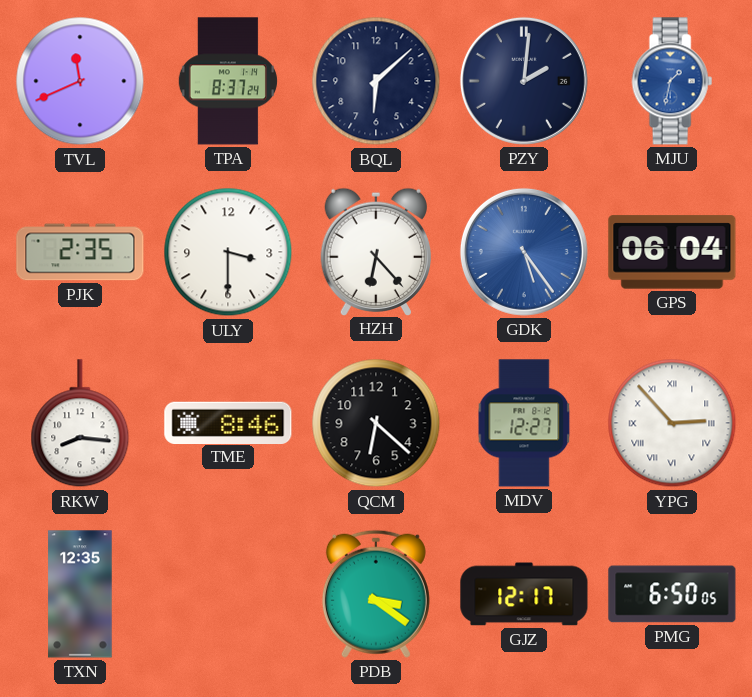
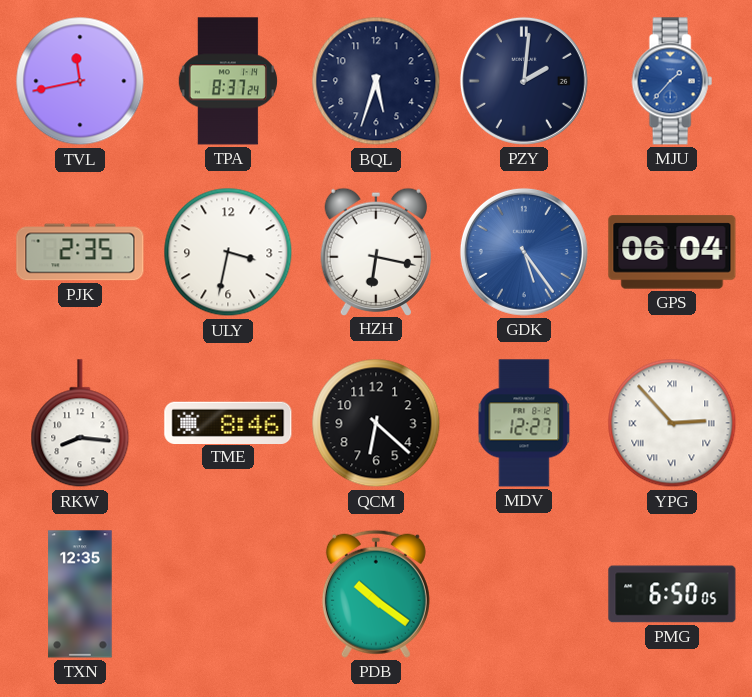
TVL: 11:41 -> 11:43
BQL: 6:08 -> 5:33
MJU: 1:32 -> 1:37
ULY: 3:30 -> 3:32
HZH: 6:23 -> 6:17
PDB: 3:21 -> 10:21
GJZ: 12:17 -> none
